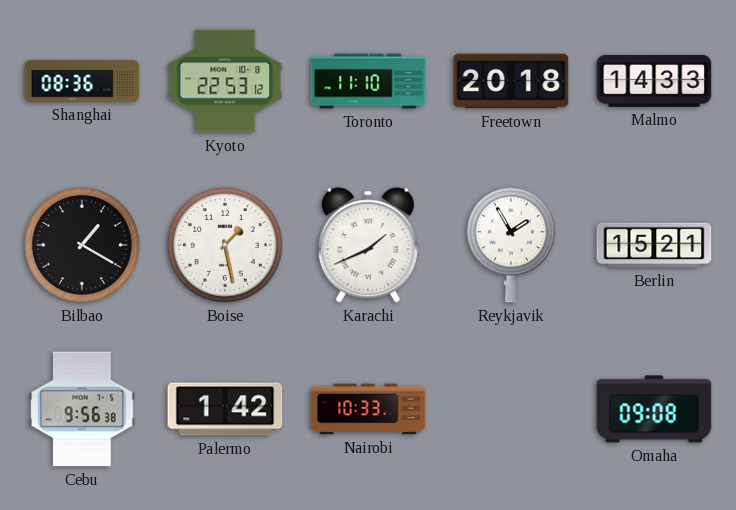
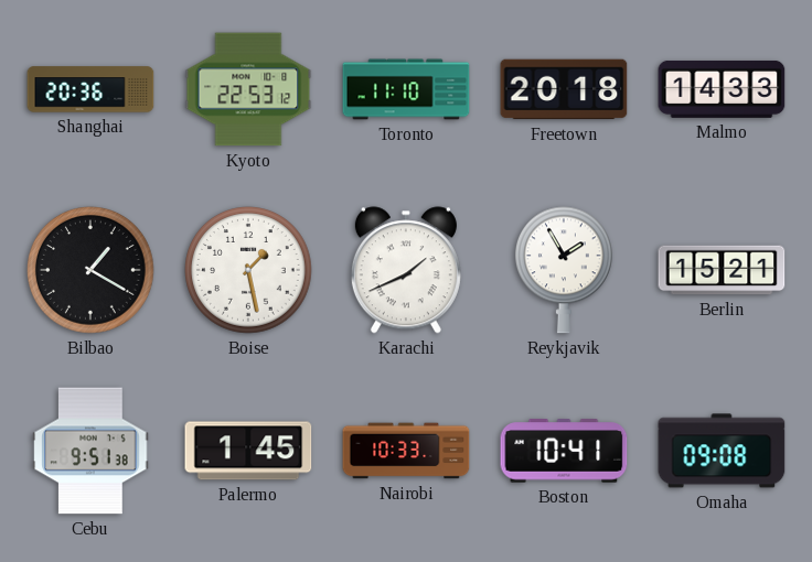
Shanghai: 08:36 -> 20:36
Cebu: 9:56 -> 9:51
Palermo: 1:42 -> 1:45
Boston: none -> 10:41
